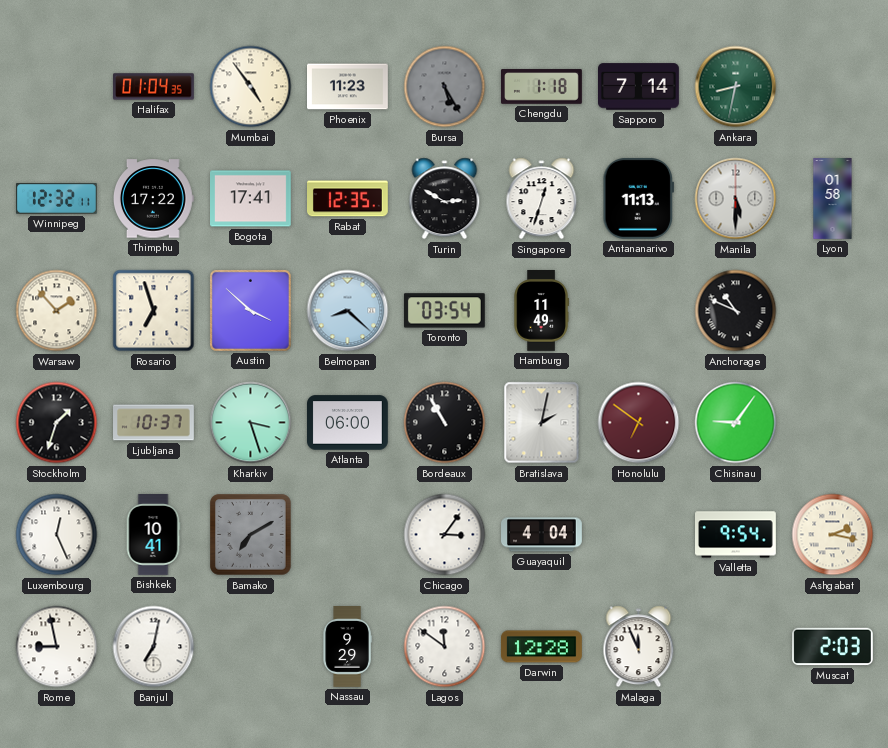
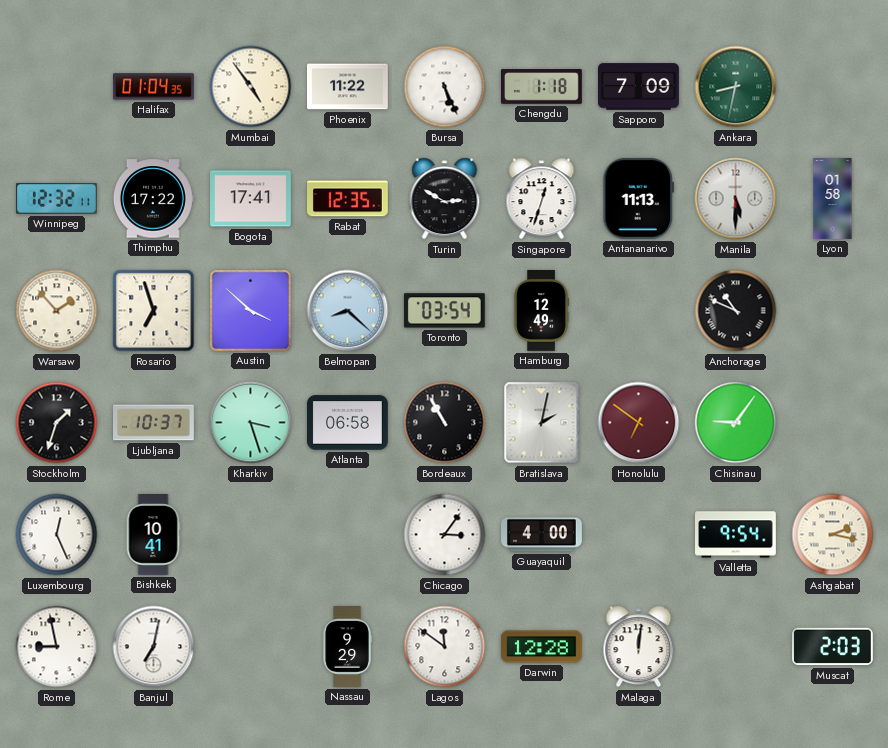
Phoenix: 11:23 -> 11:22
Bursa: 5:25 -> 5:26
Bursa dial: grey -> white
Sapporo: 7:14 -> 7:09
Hamburg: 11:49 -> 12:49
Atlanta: 06:00 -> 06:58
Bamako: 7:10 -> none
Guayaquil: 4:04 -> 4:00
Malaga: 11:56 -> 12:01
